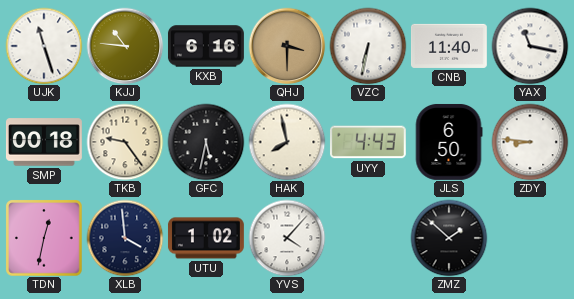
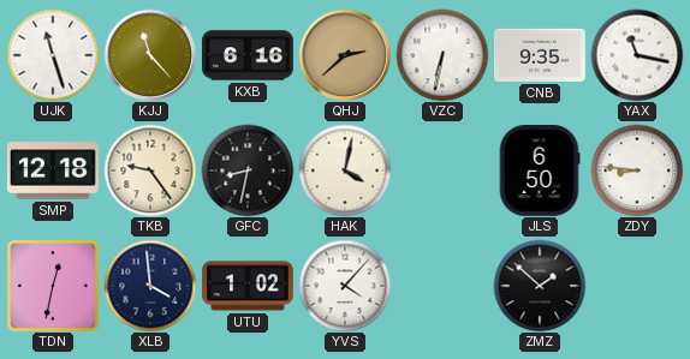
KJJ: 10:46 -> 11:23
QHJ: 3:30 -> 2:38
CNB: 11:40 -> 9:35
SMP: 00:18 -> 12:18
GFC: 5:32 -> 8:32
HAK: 7:58 -> 4:02
UYY: 4:43 -> none
